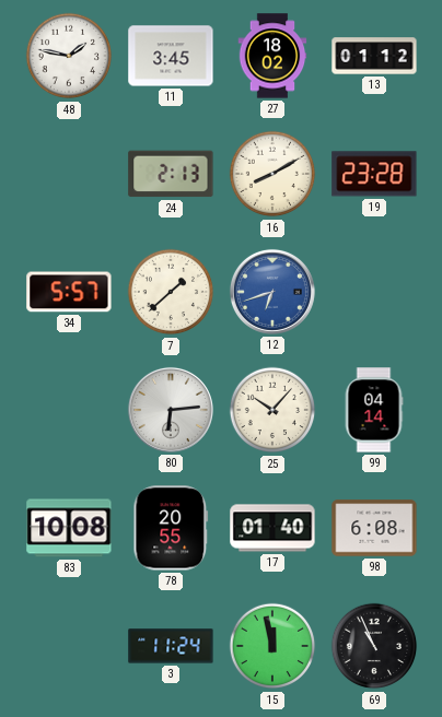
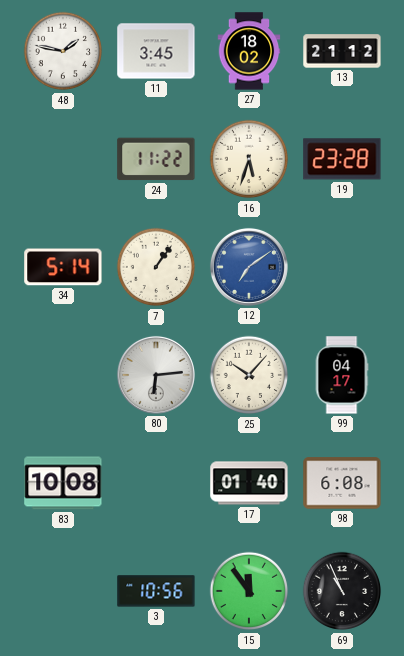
13: 01:12 -> 21:12
24: 2:13 -> 11:22
16: 8:10 -> 5:33
34: 5:57 -> 5:14
7: 1:38 -> 1:06
12: 6:42 -> 7:09
99: 04:14 -> 04:17
78: 20:55 -> none
3: 11:24 -> 10:56
15: 11:58 -> 11:54
